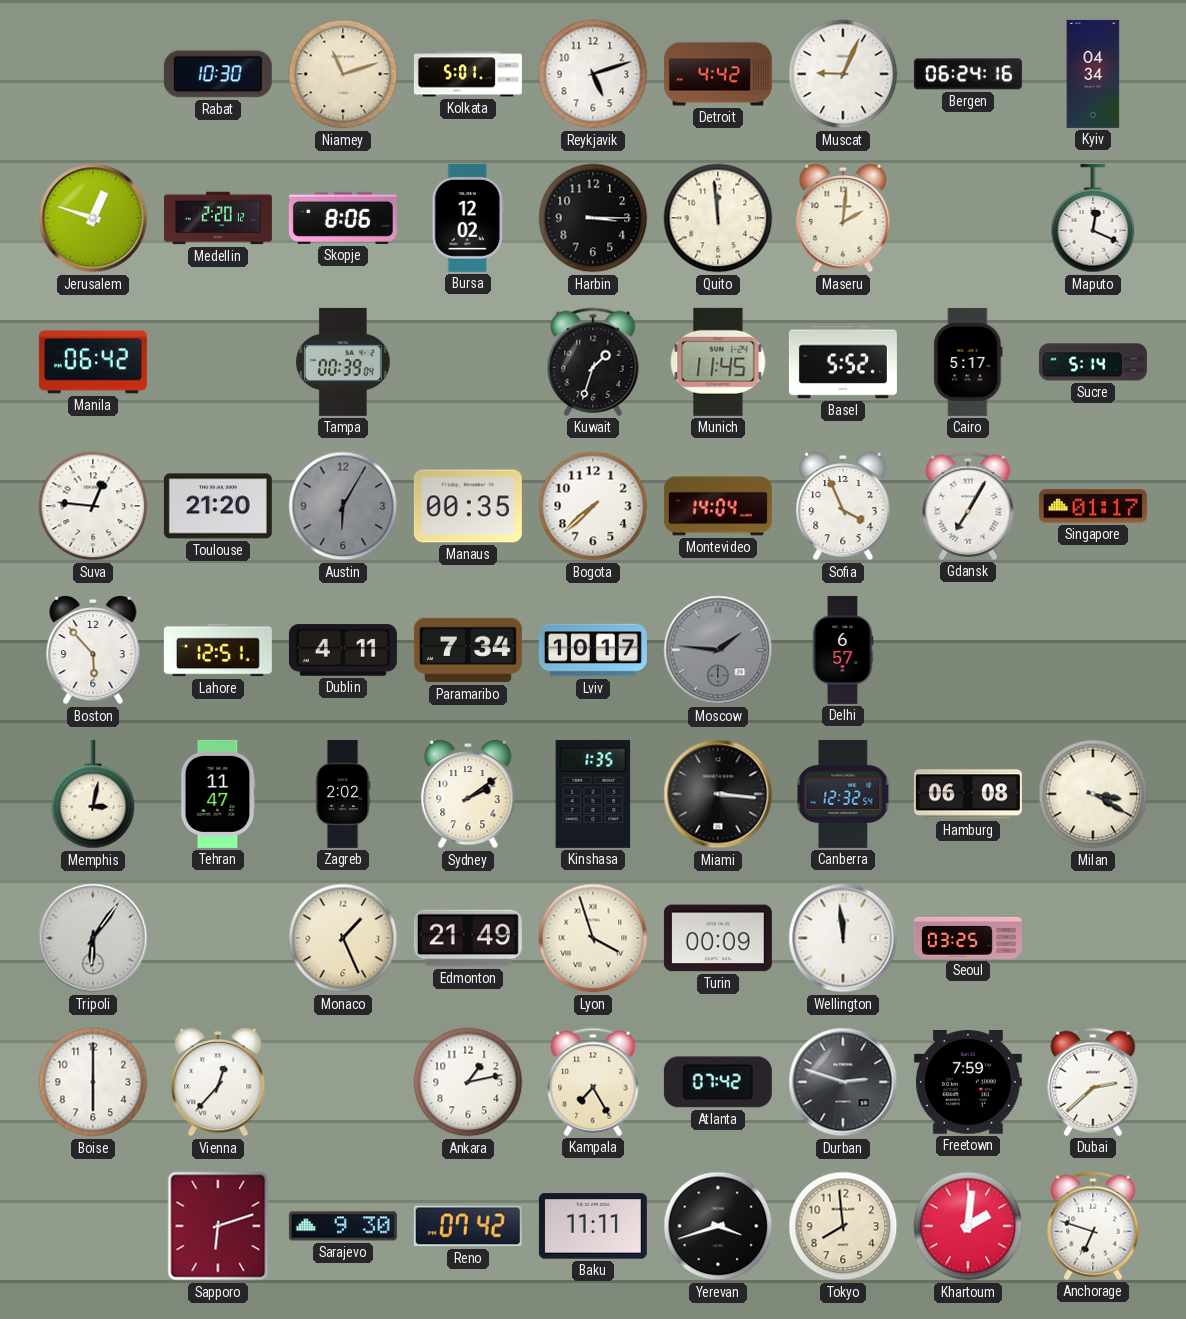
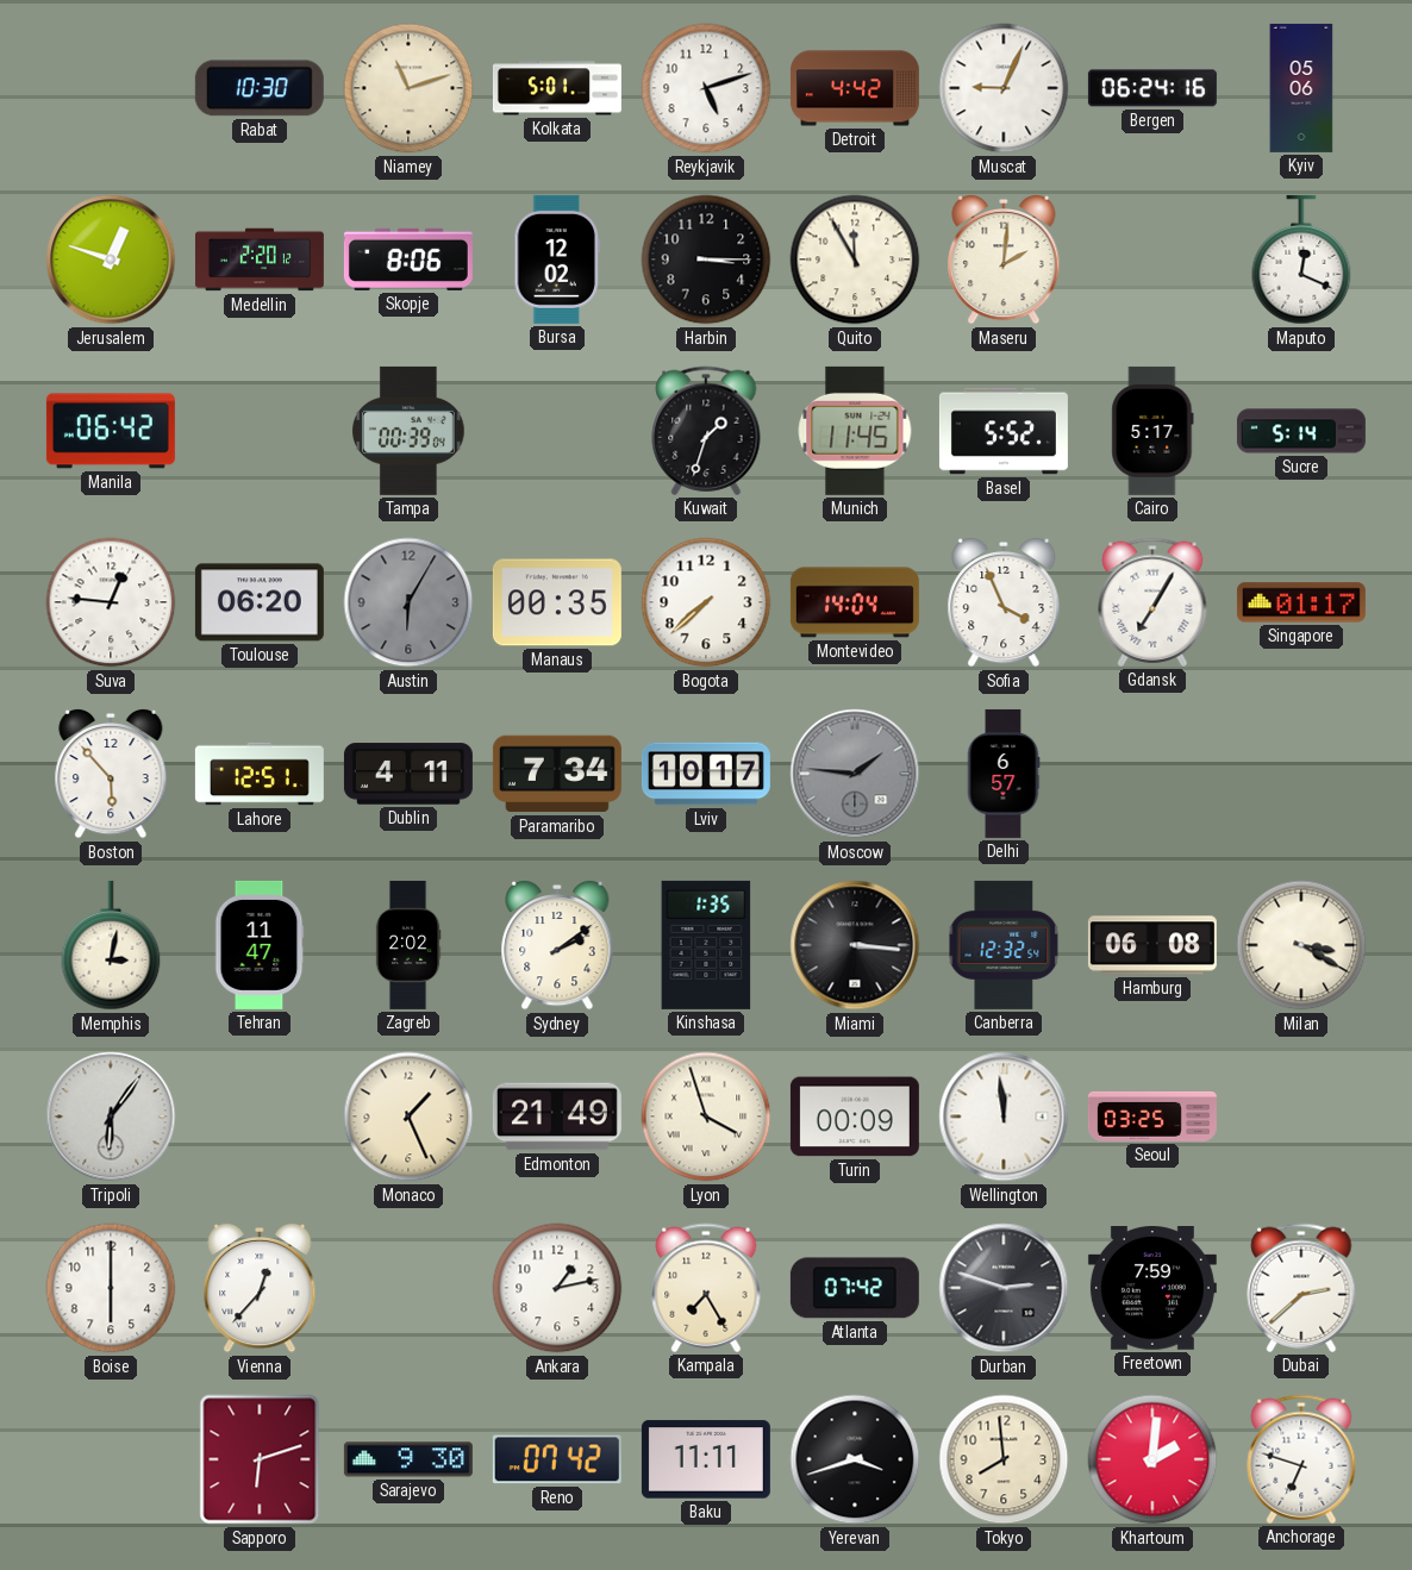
Kyiv: 04:34 -> 05:06
Quito: 11:59 -> 11:55
Toulouse: 21:20 -> 06:20
